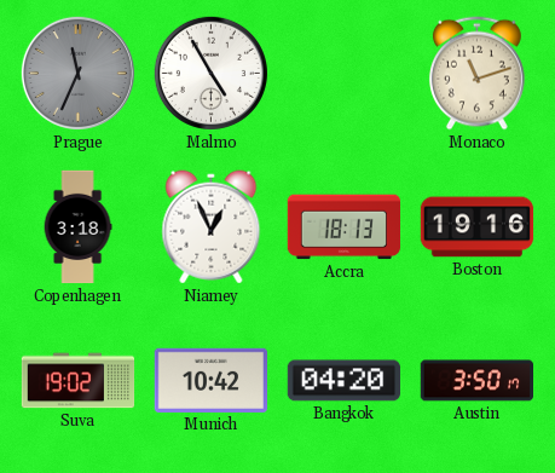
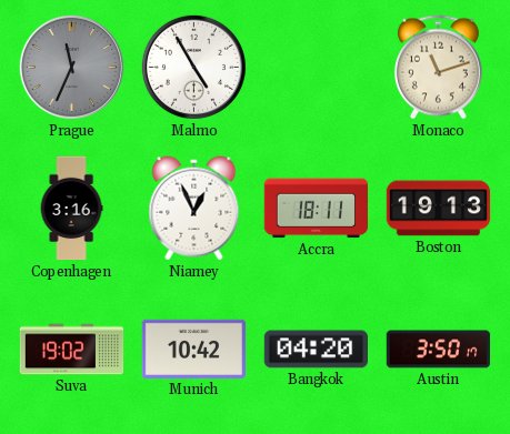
Copenhagen: 3:18 -> 3:16
Accra: 18:13 -> 18:11
Boston: 19:16 -> 19:13
